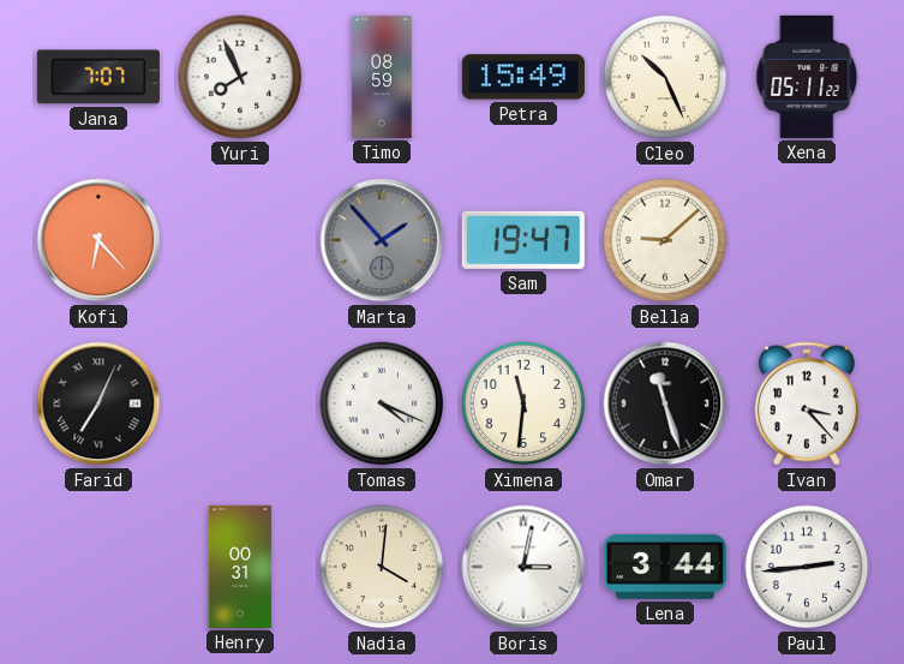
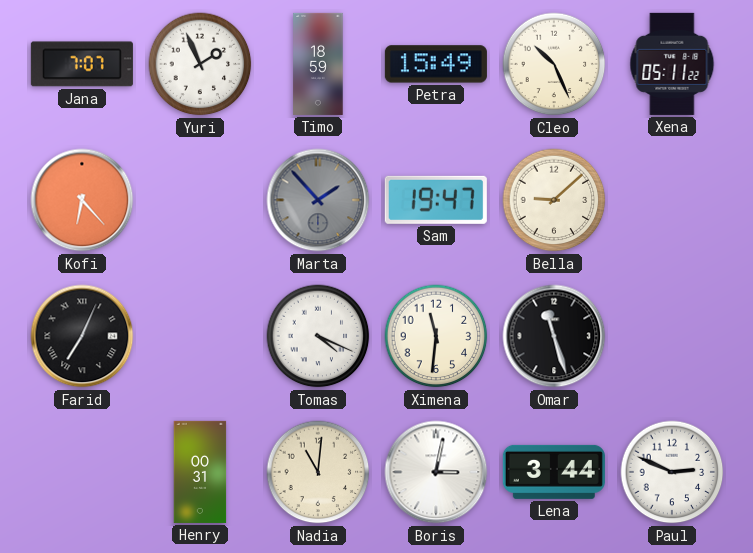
Yuri: 7:56 -> 1:56
Timo: 08:59 -> 18:59
Ivan: 3:23 -> none
Nadia: 4:01 -> 11:01
Paul: 2:44 -> 2:49
